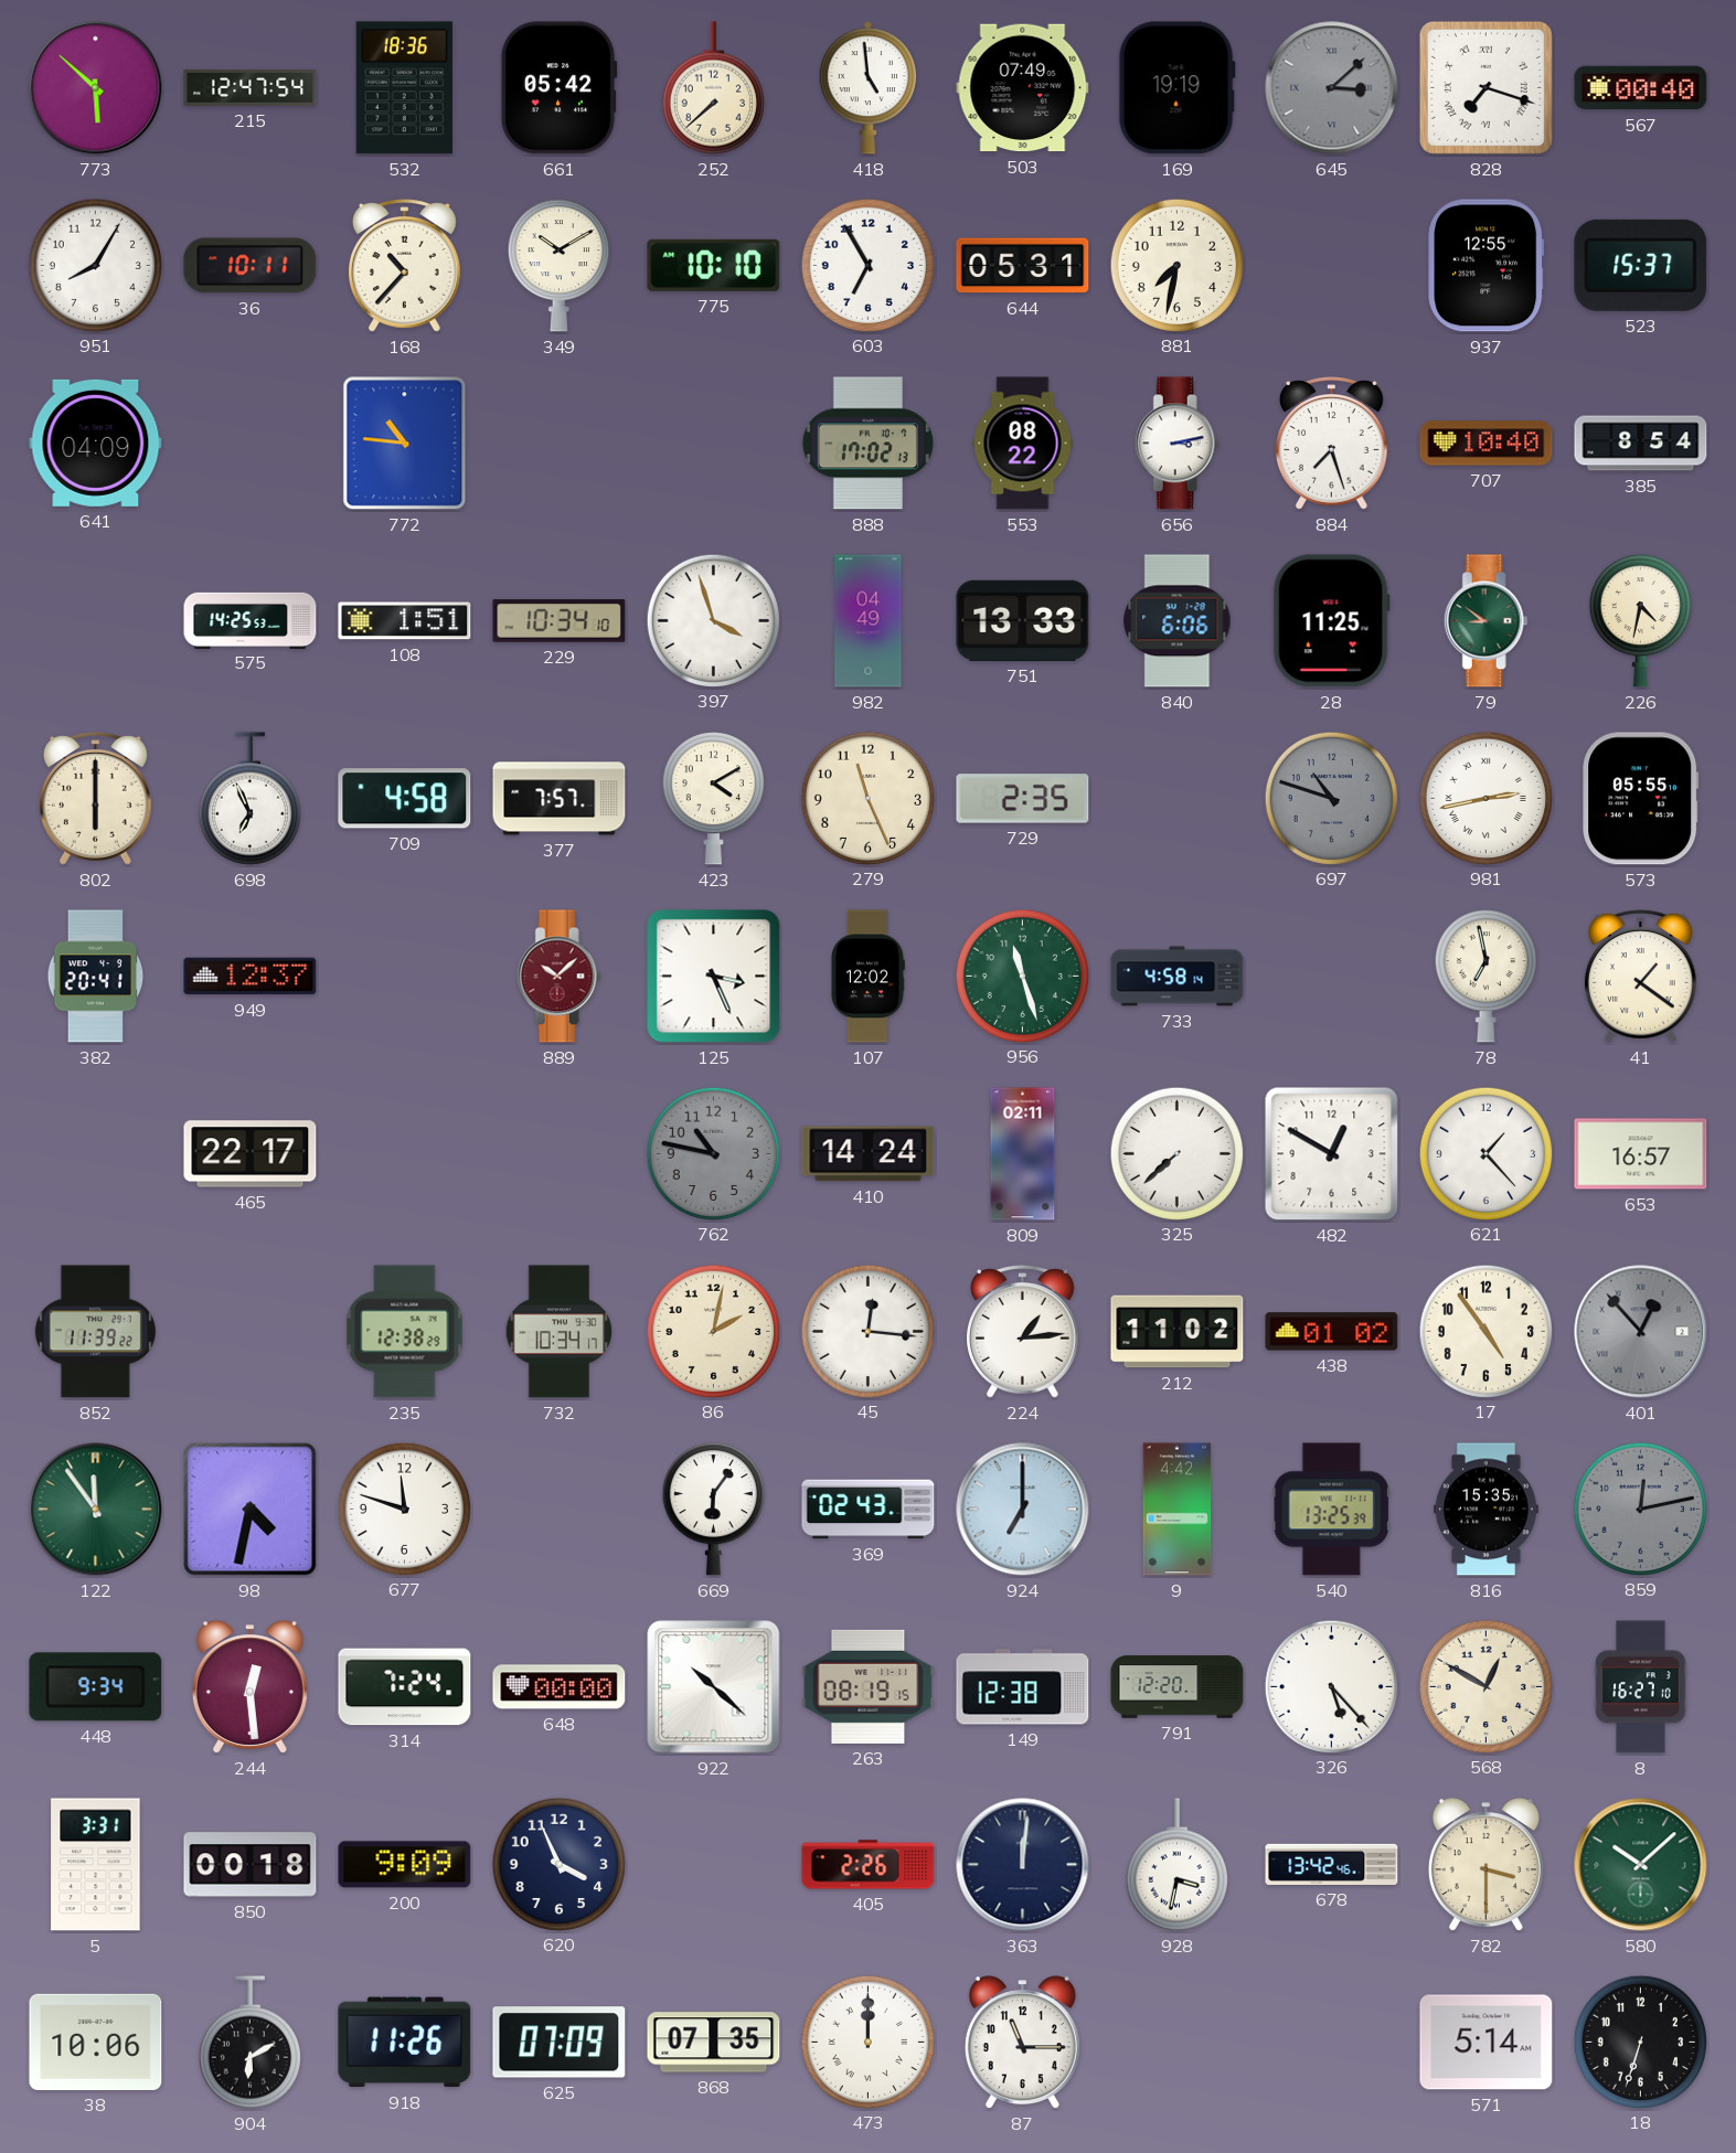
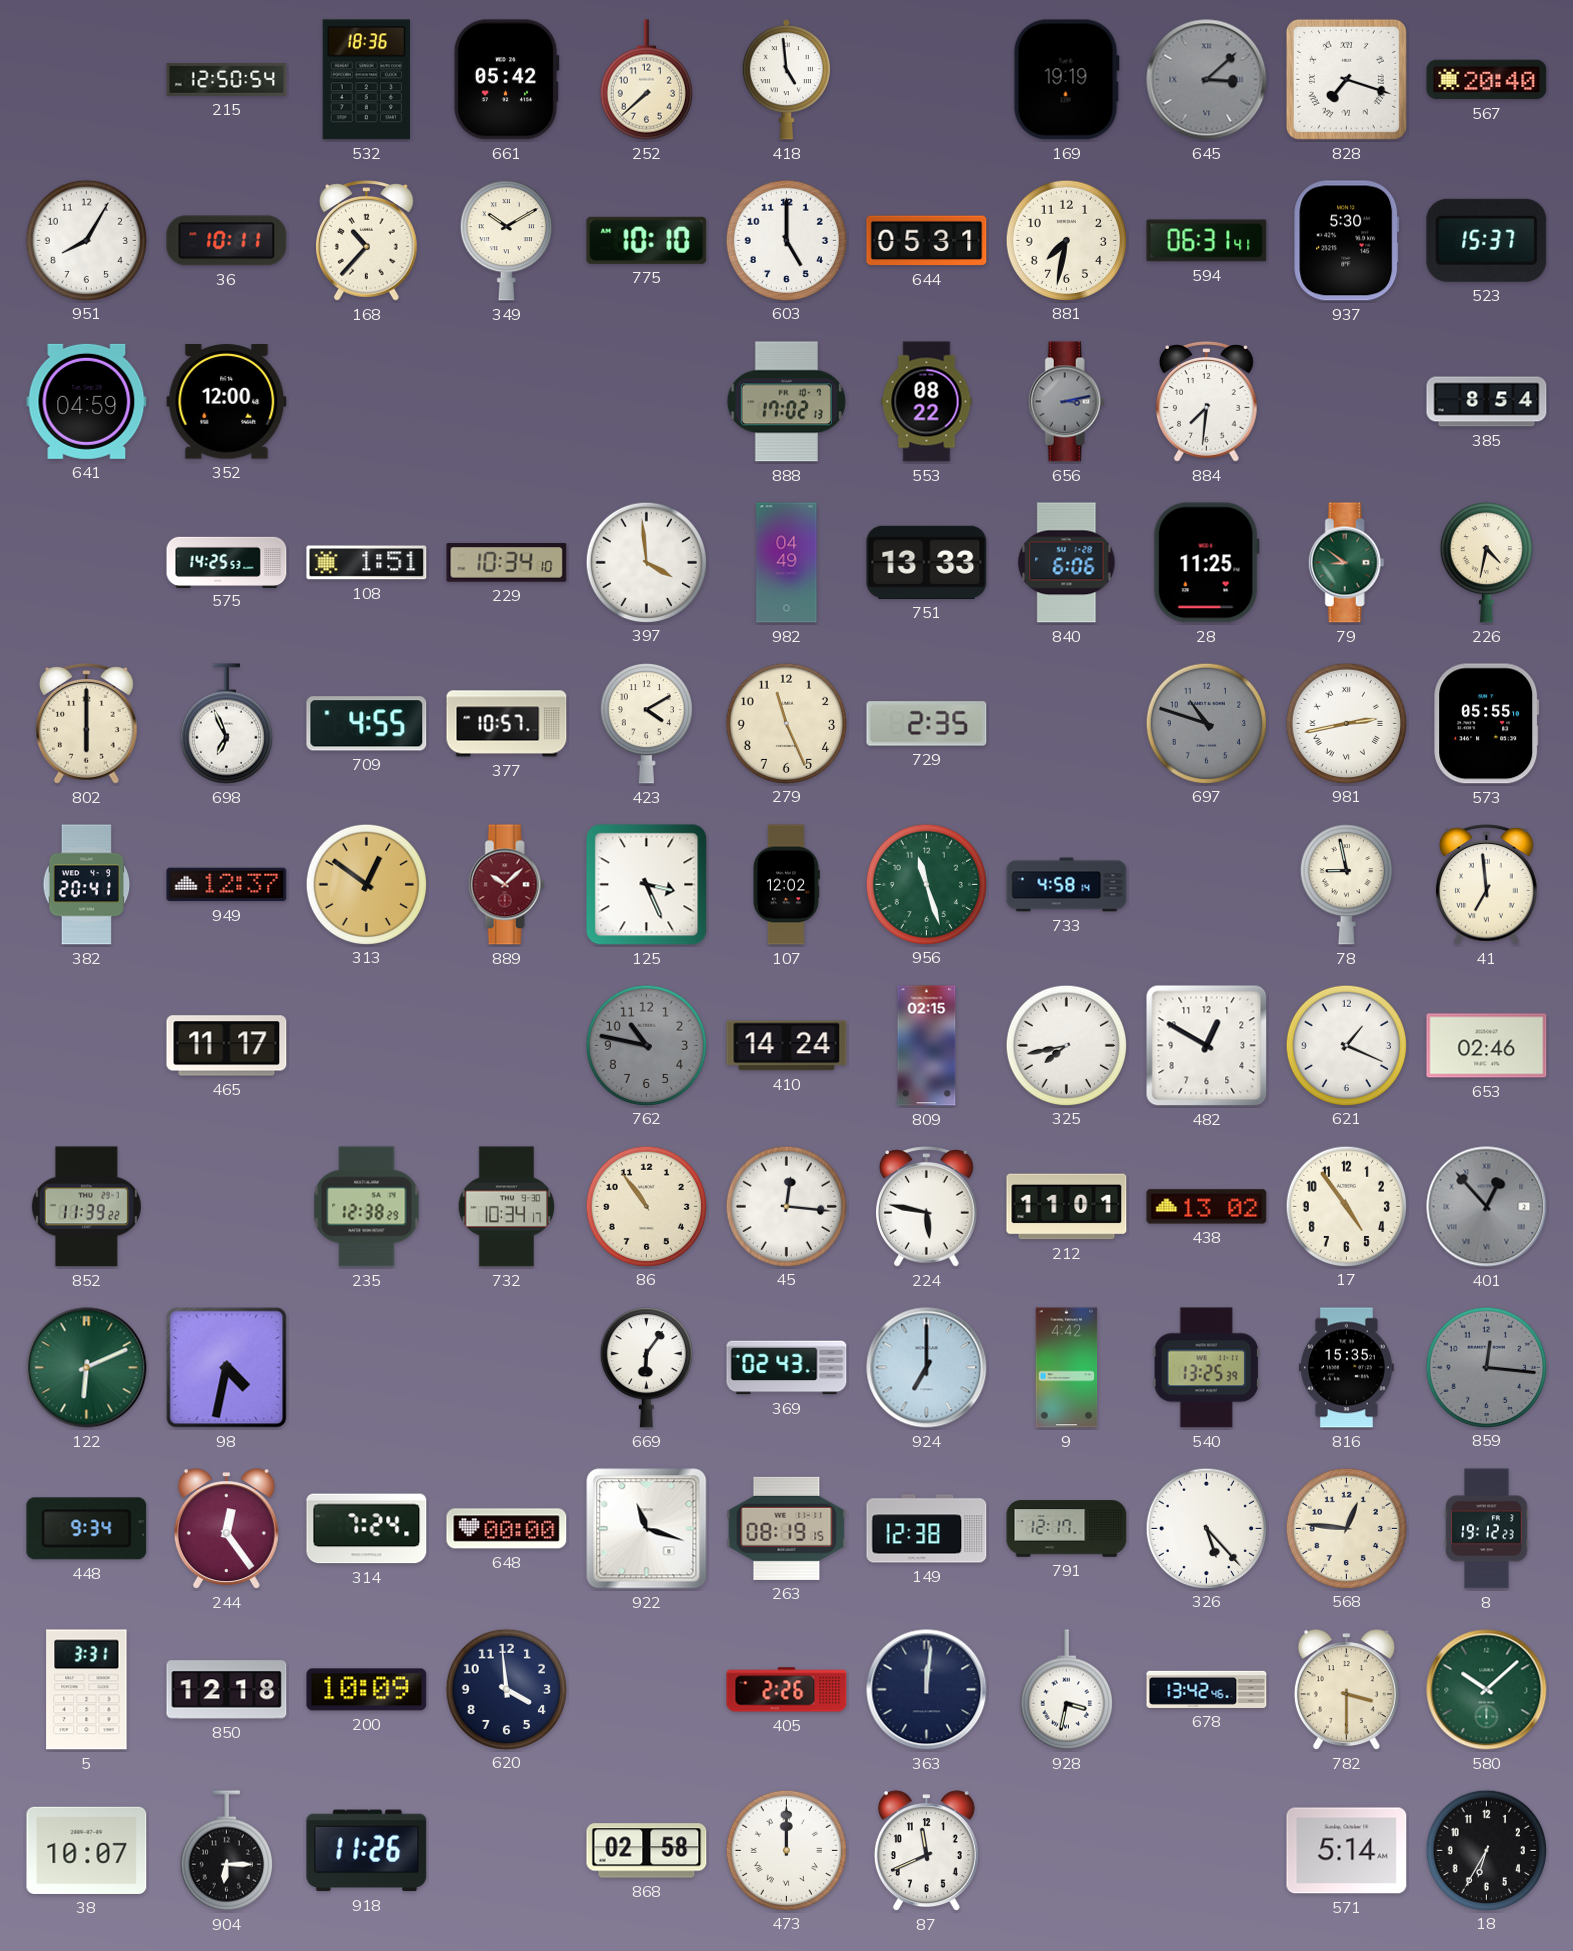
773: 5:52 -> none
215: 12:47 -> 12:50
503: 07:49 -> none
567: 00:40 -> 20:40
603: 6:55 -> 5:00
594: none -> 06:31
937: 12:55 -> 5:30
641: 04:09 -> 04:59
352: none -> 12:00
772: 10:46 -> none
656 dial: white -> grey
884: 7:27 -> 7:31
707: 10:40 -> none
397: 3:57 -> 3:59
709: 4:58 -> 4:55
377: 7:57 -> 10:57
313: none -> 12:51
78: 6:58 -> 8:58
41: 1:21 -> 6:59
465: 22:17 -> 11:17
809: 02:11 -> 02:15
325: 7:38 -> 7:43
621: 1:23 -> 1:19
653: 16:57 -> 02:46
86: 2:02 -> 10:54
224: 1:14 -> 5:47
212: 11:02 -> 11:01
438: 01:02 -> 13:02
122: 11:54 -> 6:11
677: 11:48 -> none
859: 12:13 -> 12:16
244: 12:29 -> 12:24
922: 10:22 -> 11:18
791: 12:20 -> 12:17
568: 12:50 -> 12:46
8: 16:27 -> 19:12
850: 00:18 -> 12:18
200: 9:09 -> 10:09
620: 3:56 -> 3:59
38: 10:06 -> 10:07
904: 6:10 -> 6:15
625: 07:09 -> none
868: 07:35 -> 02:58
87: 11:15 -> 11:41
18: 6:33 -> 6:35
